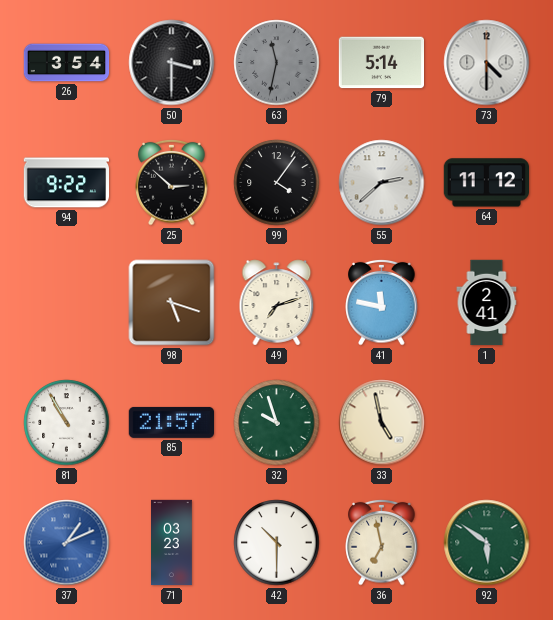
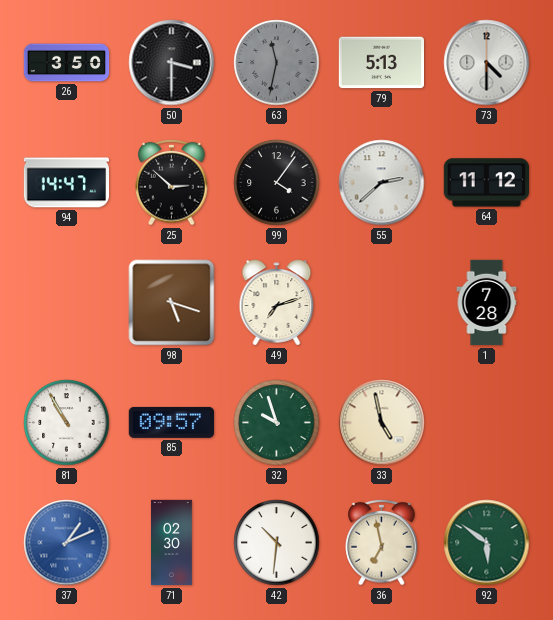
26: 3:54 -> 3:50
79: 5:14 -> 5:13
94: 9:22 -> 14:47
41: 11:47 -> none
1: 2:41 -> 7:28
85: 21:57 -> 09:57
71: 03:23 -> 02:30
42: 10:30 -> 10:31
